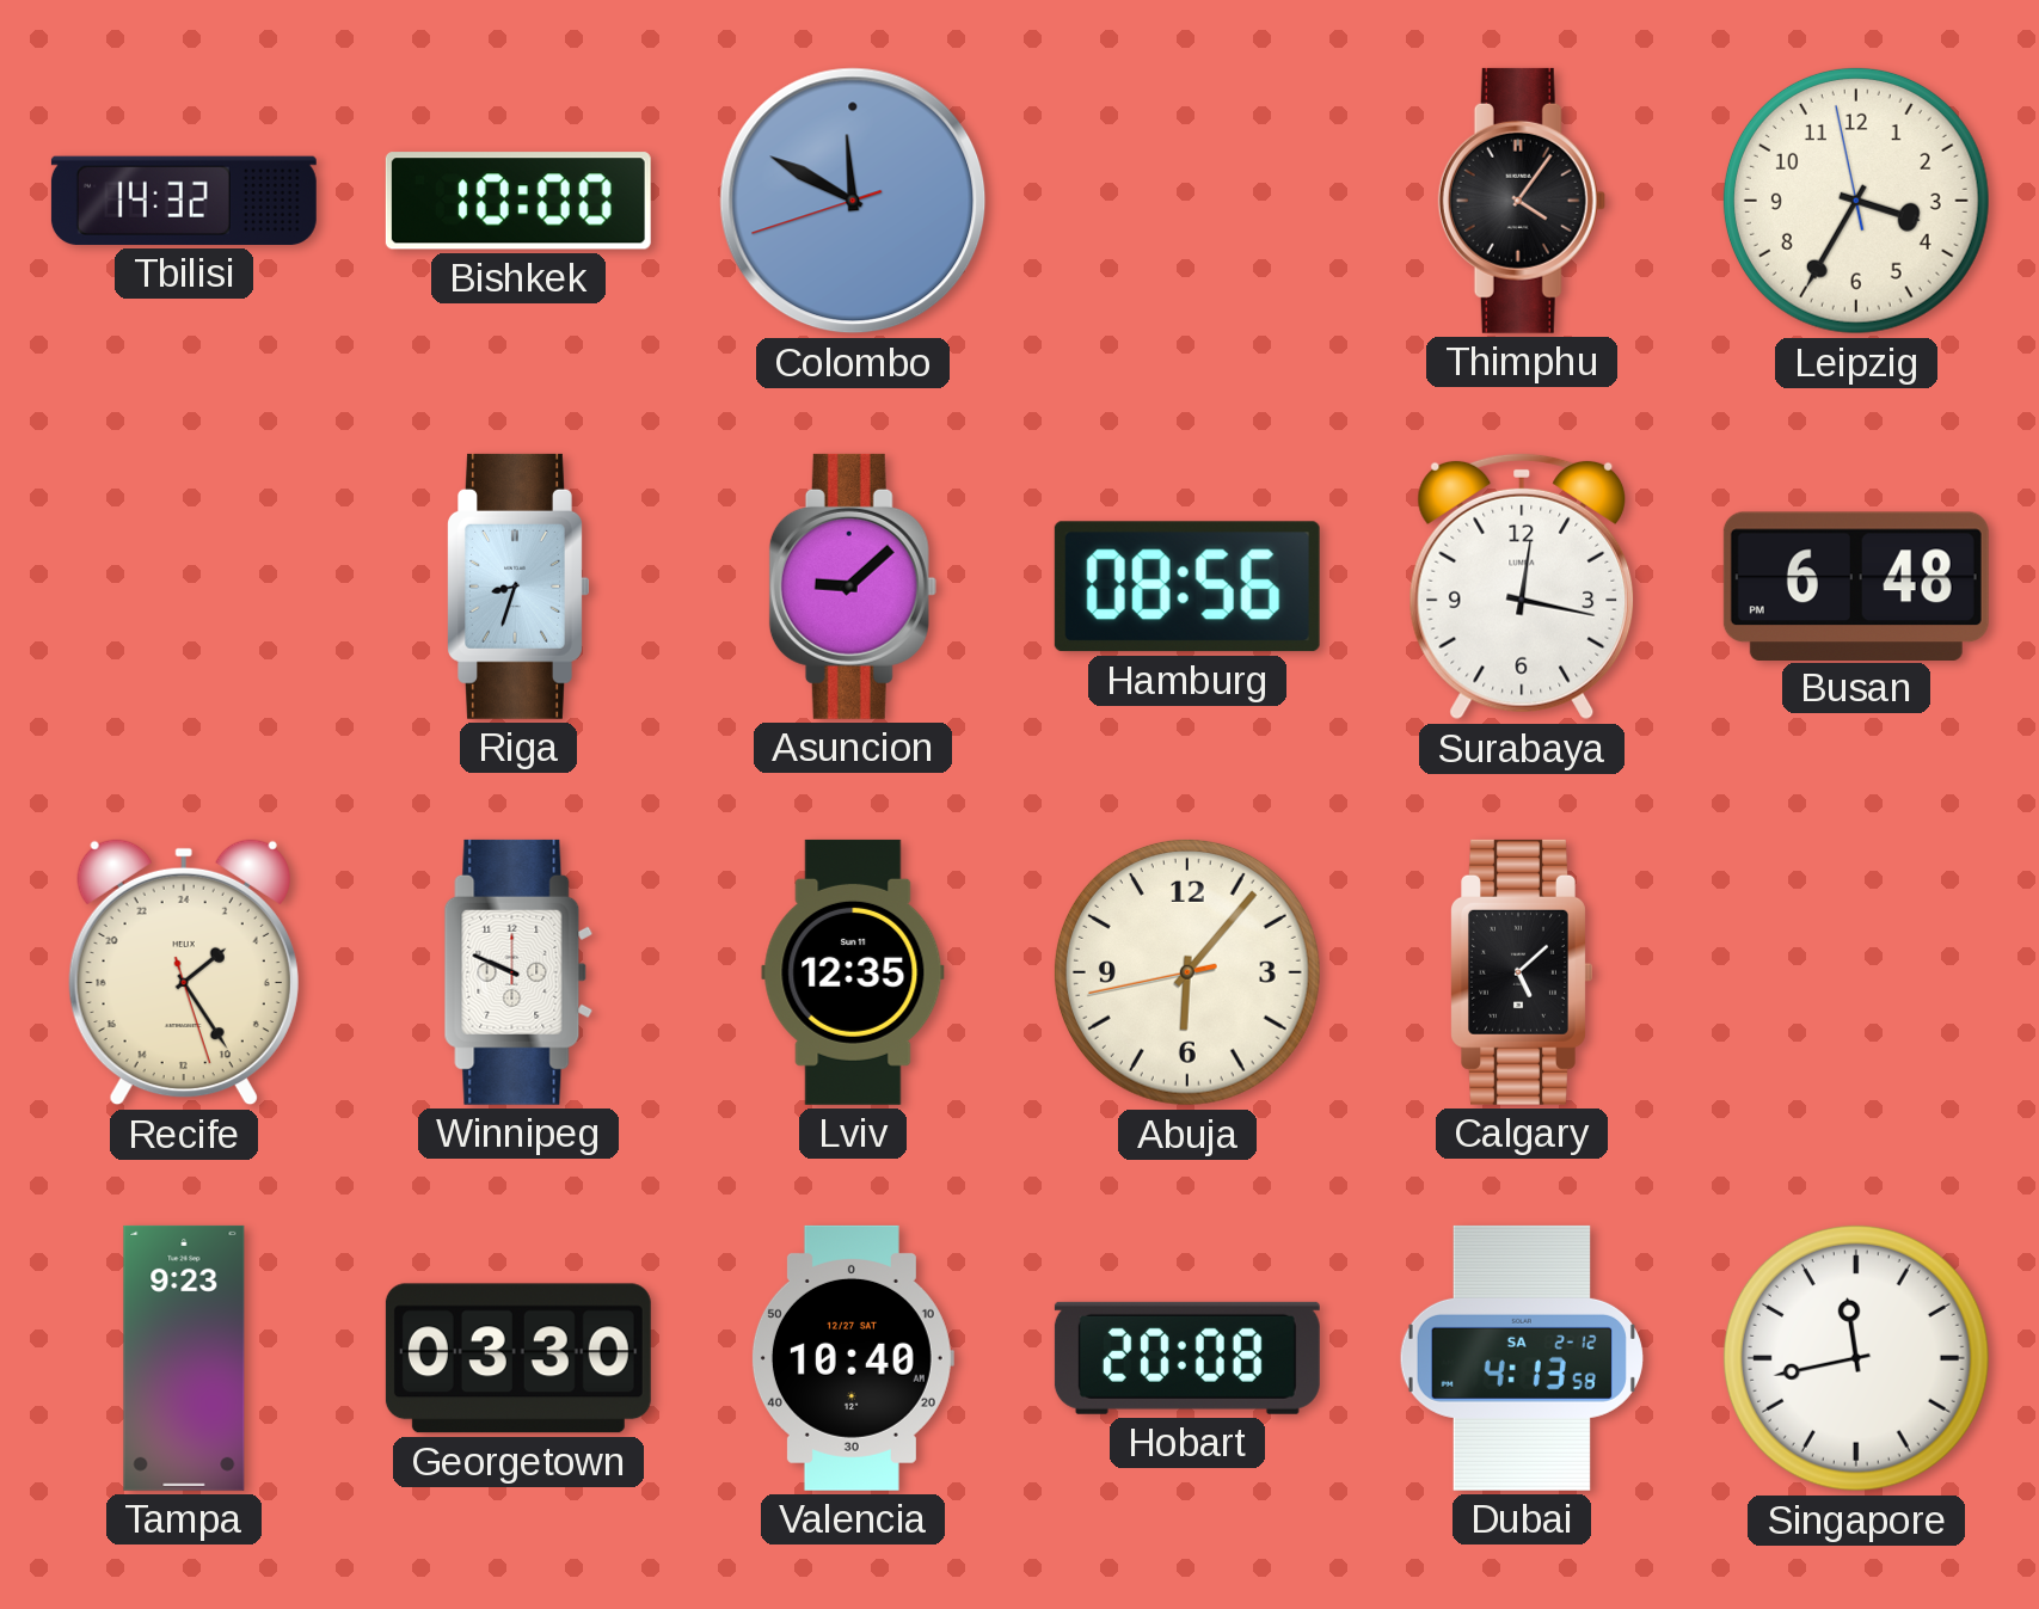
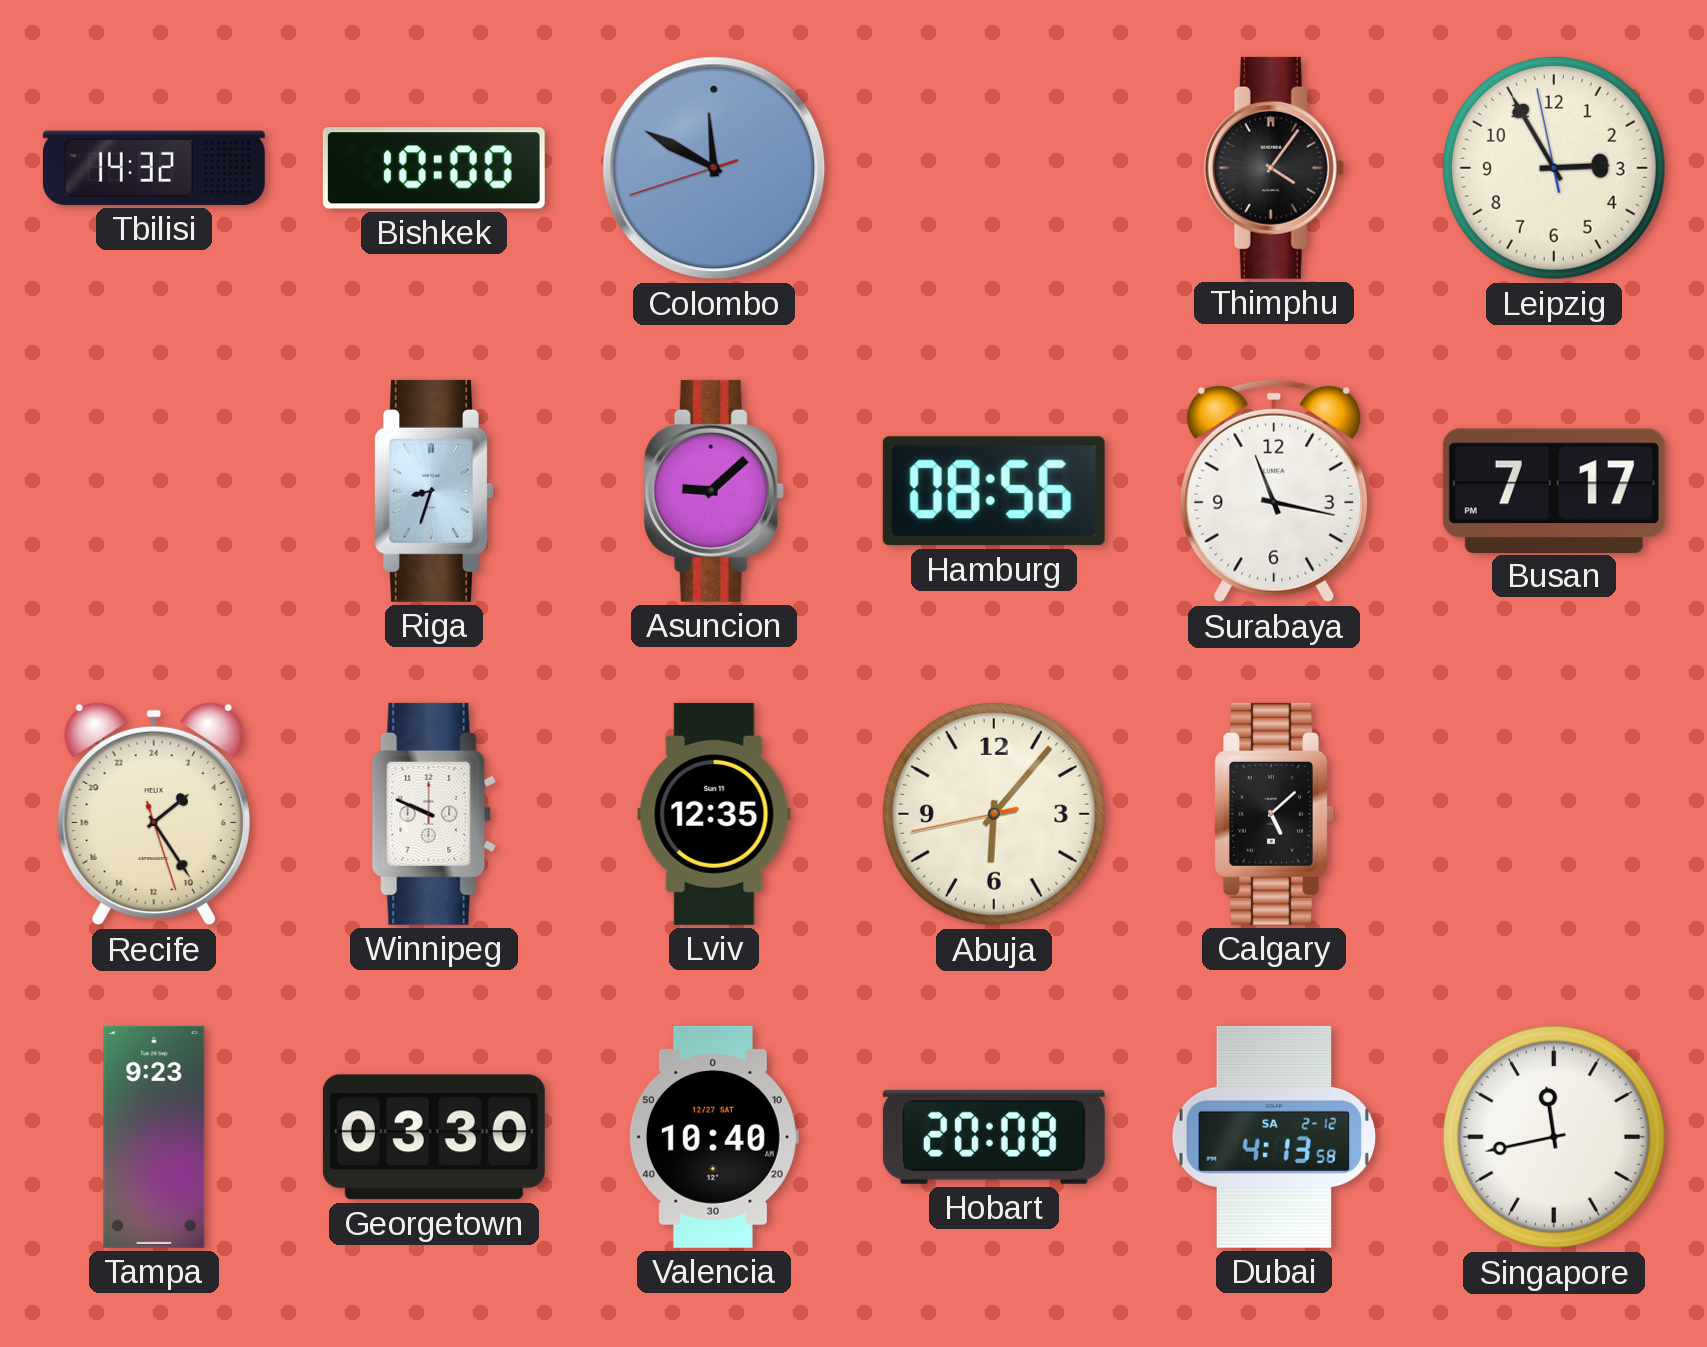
Leipzig: 3:34 -> 2:54
Surabaya: 12:17 -> 11:17
Busan: 6:48 -> 7:17
